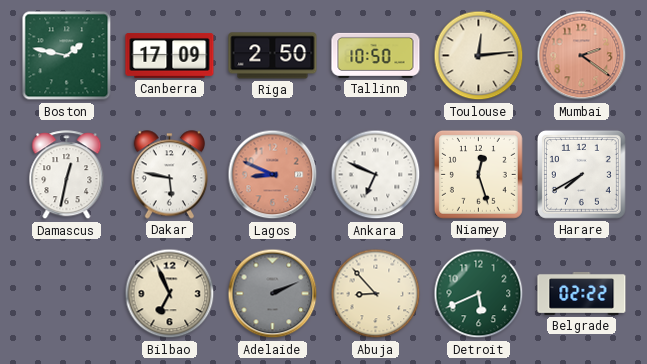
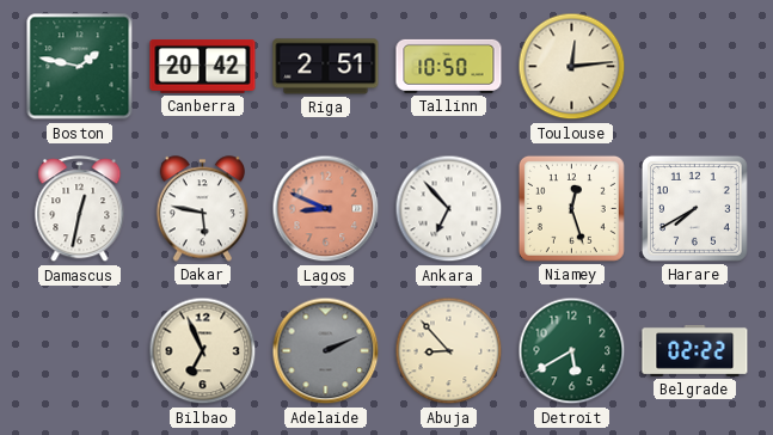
Canberra: 17:09 -> 20:42
Riga: 2:50 -> 2:51
Mumbai: 2:21 -> none
Ankara: 6:49 -> 6:53
Detroit: 5:41 -> 5:40
